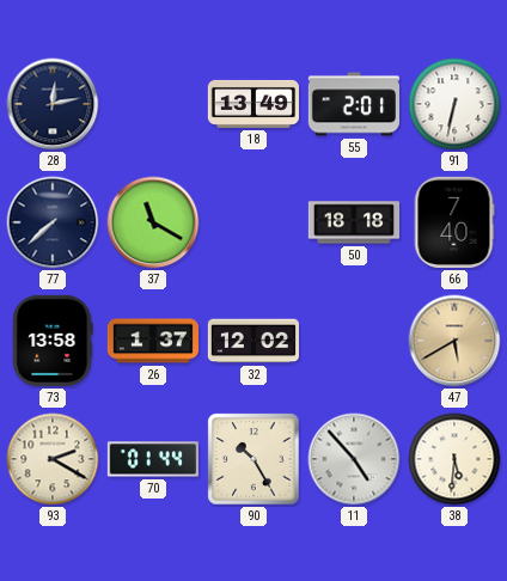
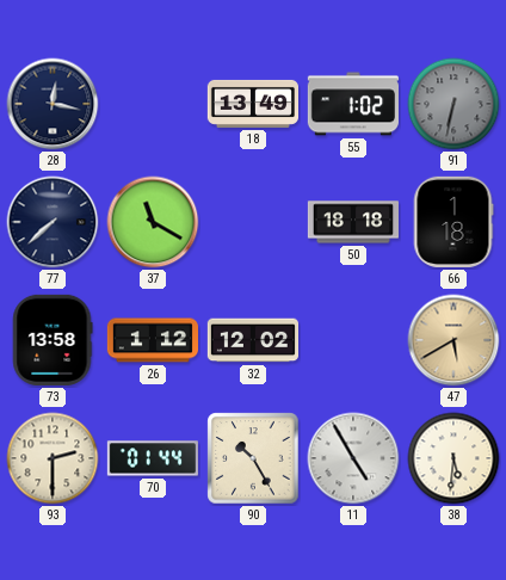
28: 12:13 -> 12:17
55: 2:01 -> 1:02
91 dial: white -> grey
66: 7:40 -> 1:18
26: 1:37 -> 1:12
93: 2:20 -> 2:30
11: 4:53 -> 4:55
